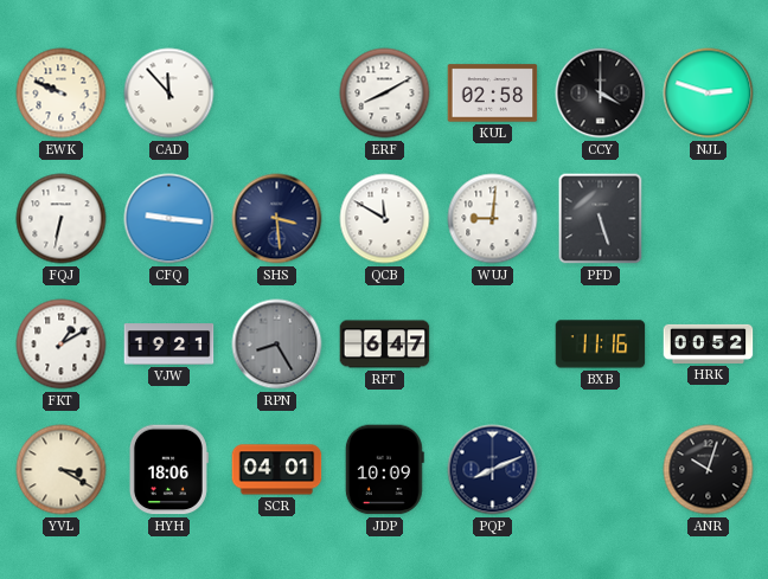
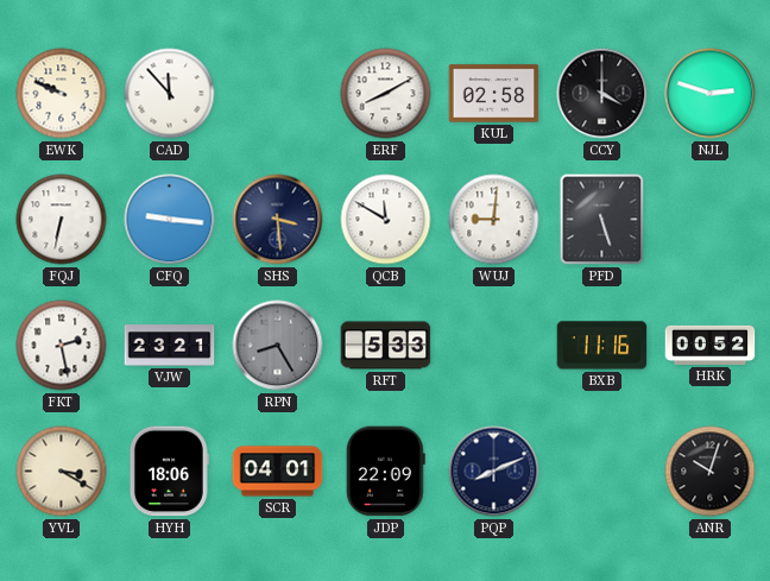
FKT: 1:10 -> 2:28
VJW: 19:21 -> 23:21
RFT: 6:47 -> 5:33
JDP: 10:09 -> 22:09
